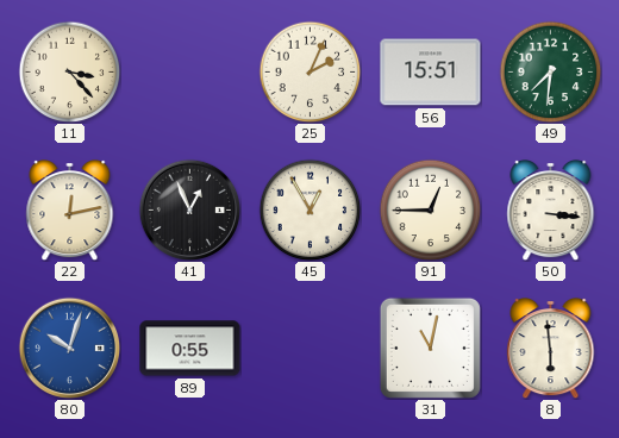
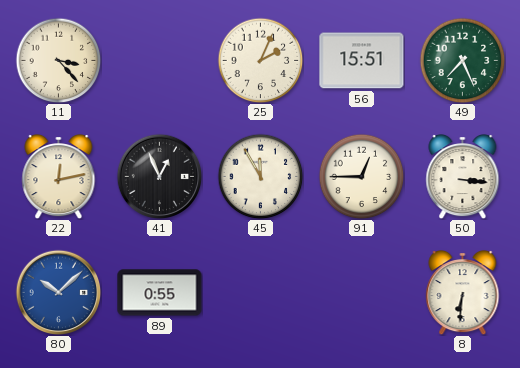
49: 7:31 -> 7:26
45: 12:55 -> 11:55
80: 10:03 -> 10:08
31: 11:02 -> none
8: 5:59 -> 6:31
